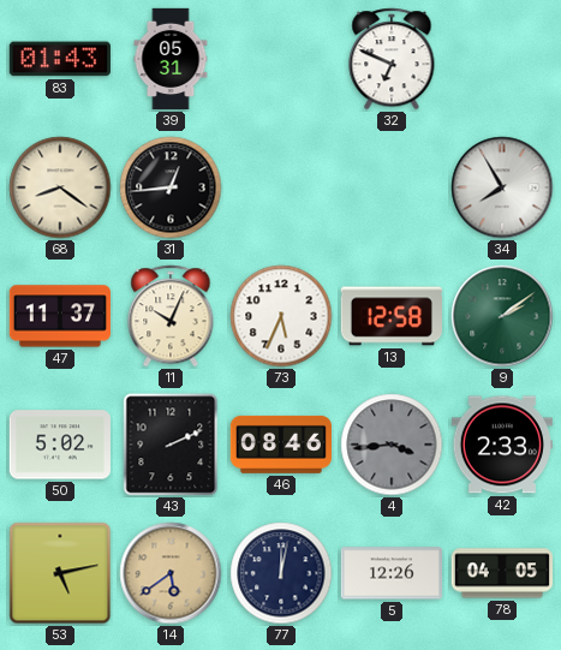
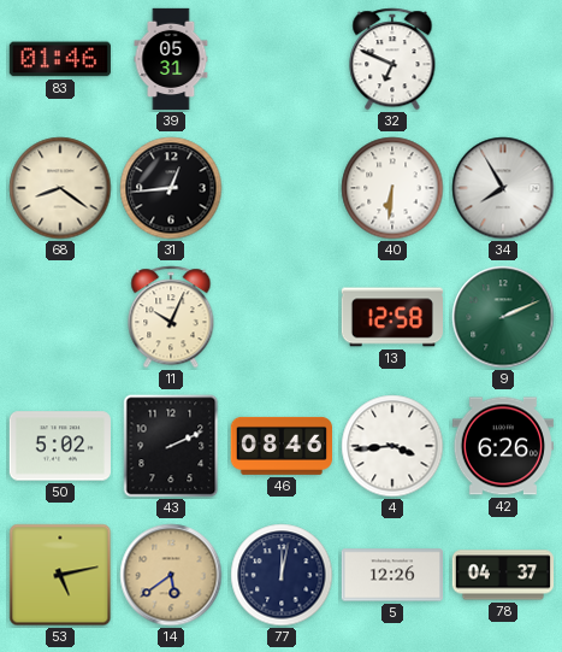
83: 01:43 -> 01:46
40: none -> 6:31
47: 11:37 -> none
73: 5:34 -> none
9: 2:09 -> 2:11
4 dial: grey -> white
42: 2:33 -> 6:26
78: 04:05 -> 04:37
